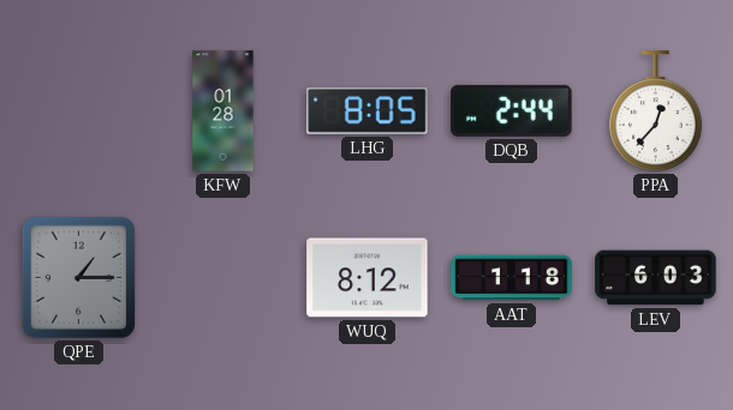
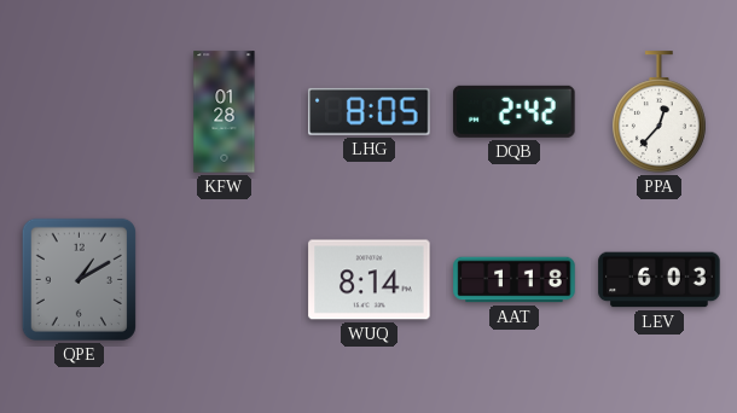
DQB: 2:44 -> 2:42
QPE: 1:15 -> 1:10
WUQ: 8:12 -> 8:14
